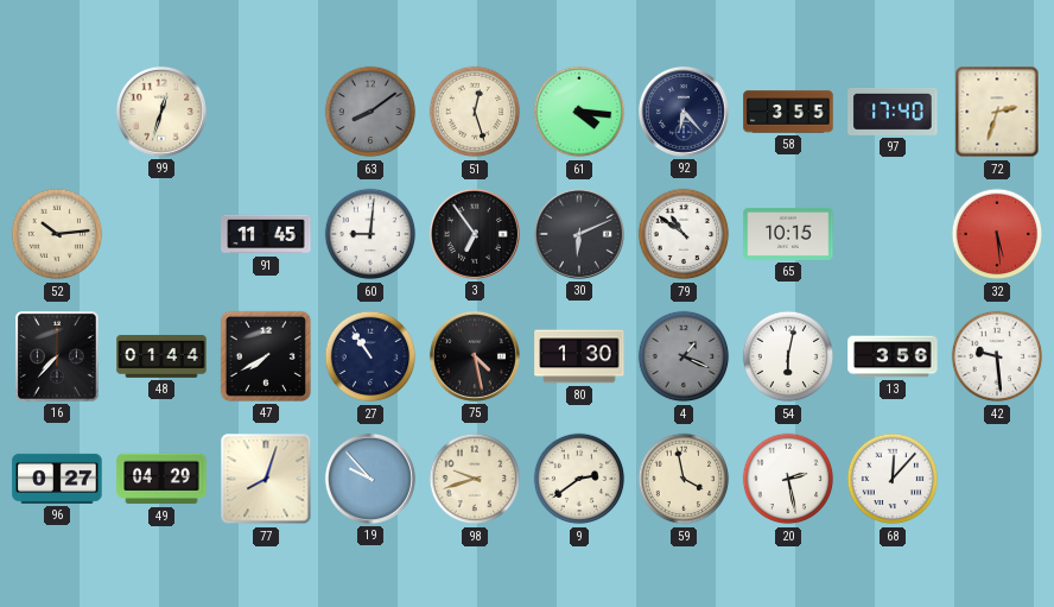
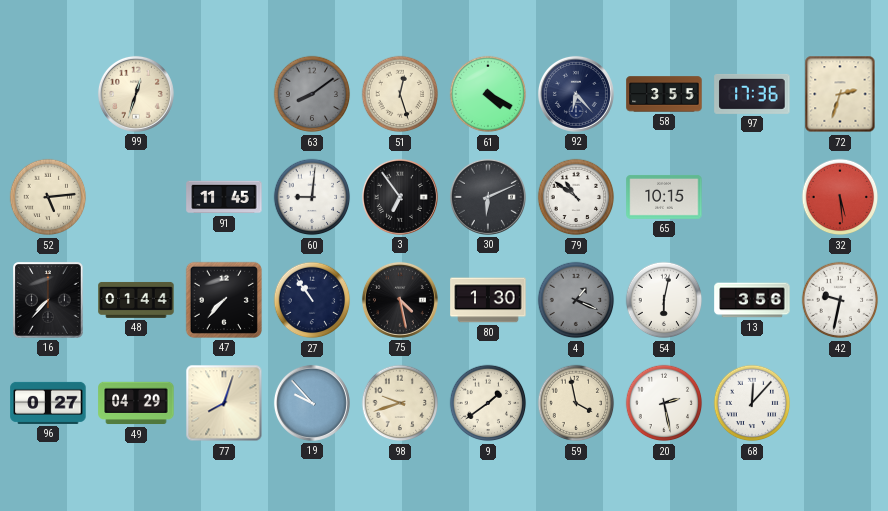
61: 4:16 -> 4:20
97: 17:40 -> 17:36
52: 10:14 -> 5:14
47: 7:40 -> 7:37
42: 9:29 -> 9:32
9: 2:39 -> 1:39
